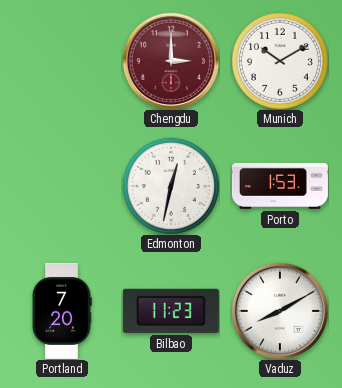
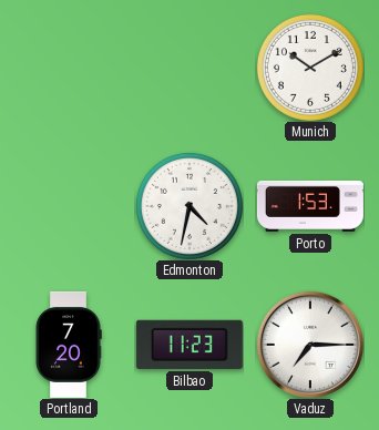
Chengdu: 3:00 -> none
Edmonton: 12:32 -> 4:32
Vaduz: 8:10 -> 7:15
